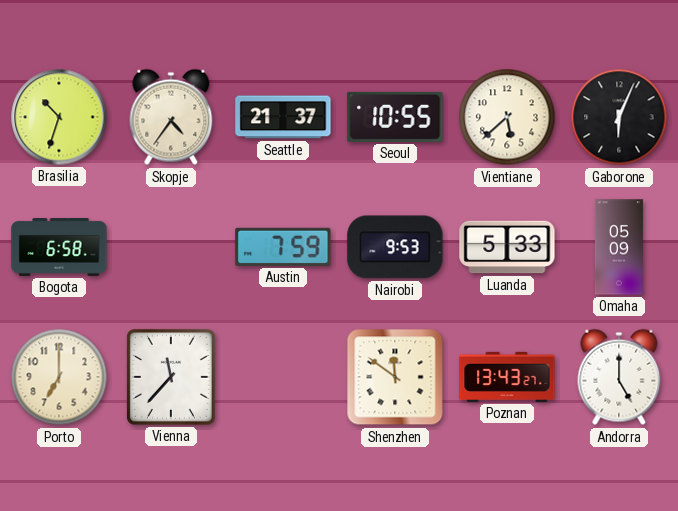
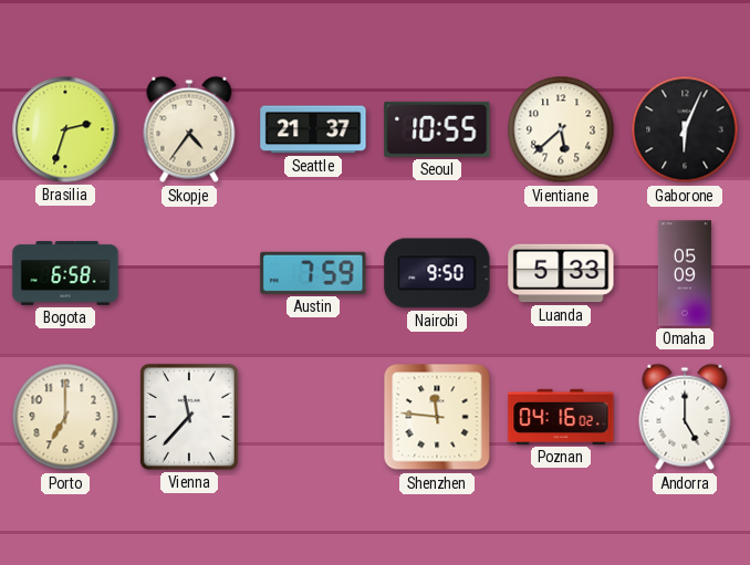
Brasilia: 10:33 -> 2:33
Nairobi: 9:53 -> 9:50
Shenzhen: 11:51 -> 11:46
Poznan: 13:43 -> 04:16
